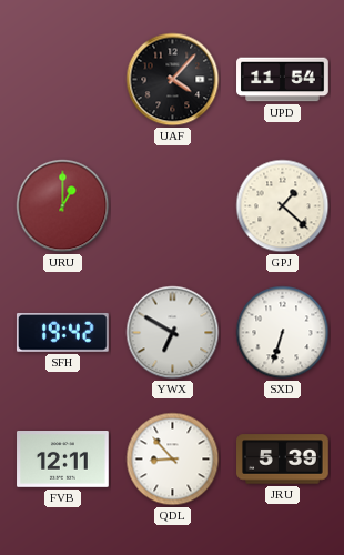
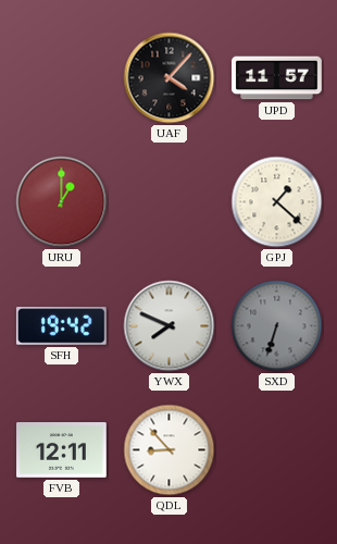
UPD: 11:54 -> 11:57
YWX: 6:50 -> 7:49
SXD dial: white -> grey
JRU: 5:39 -> none
